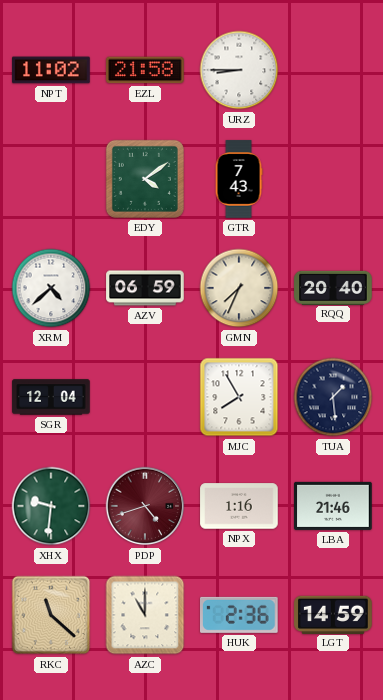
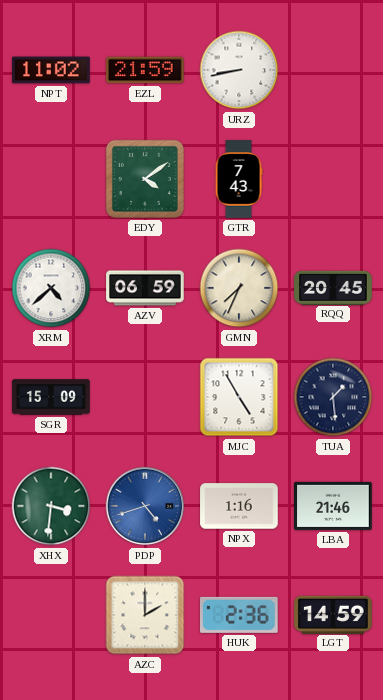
EZL: 21:58 -> 21:59
URZ: 8:45 -> 8:43
RQQ: 20:40 -> 20:45
SGR: 12:04 -> 15:09
MJC: 7:55 -> 4:55
XHX: 9:31 -> 3:31
PDP dial: burgundy -> blue
RKC: 11:22 -> none
AZC: 11:00 -> 2:00
